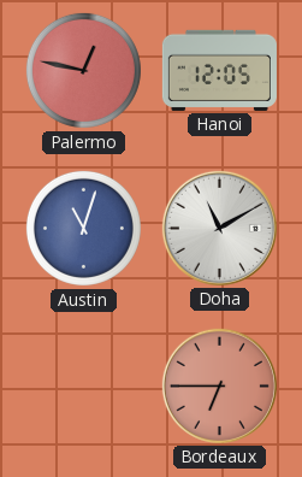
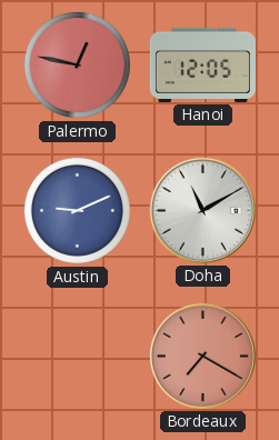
Austin: 11:03 -> 9:11
Bordeaux: 6:45 -> 7:20
